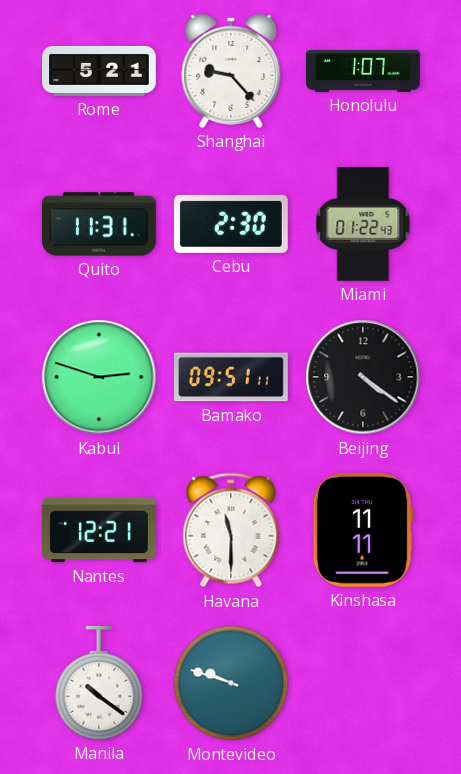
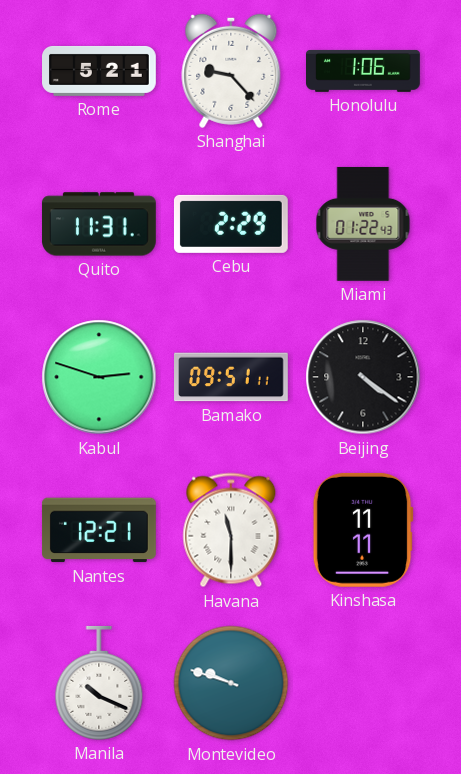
Honolulu: 1:07 -> 1:06
Cebu: 2:30 -> 2:29
Manila: 10:21 -> 10:19
